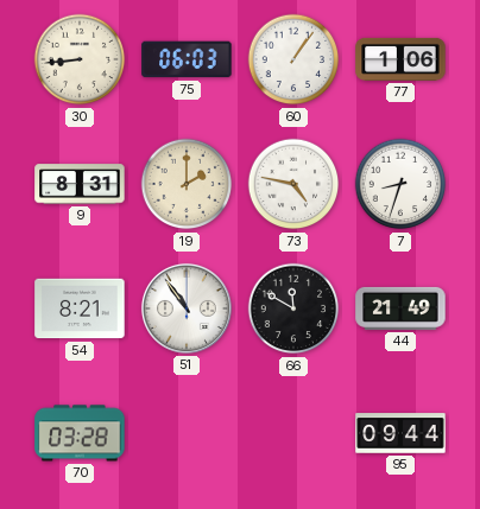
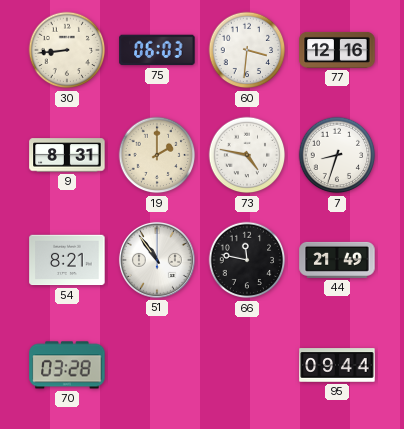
60: 1:06 -> 3:31
77: 1:06 -> 12:16
66: 11:50 -> 11:47
